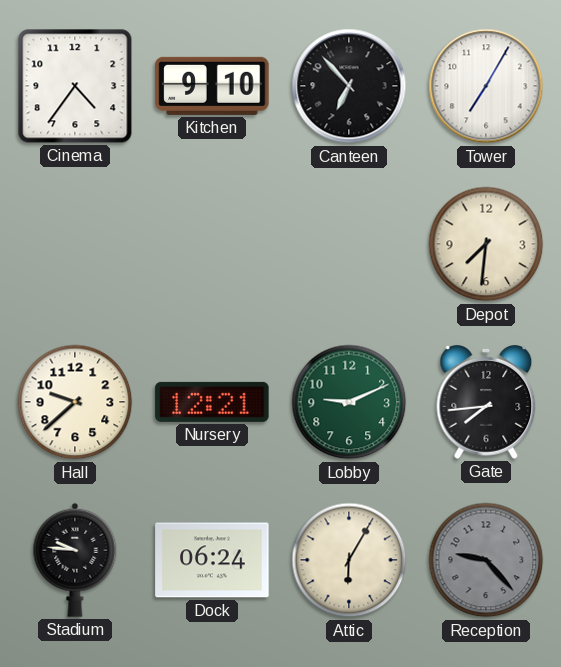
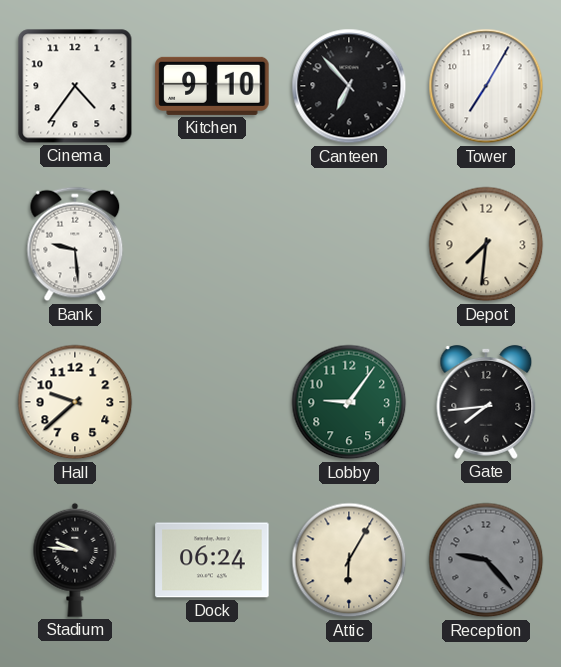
Bank: none -> 9:29
Nursery: 12:21 -> none
Lobby: 9:11 -> 9:06
